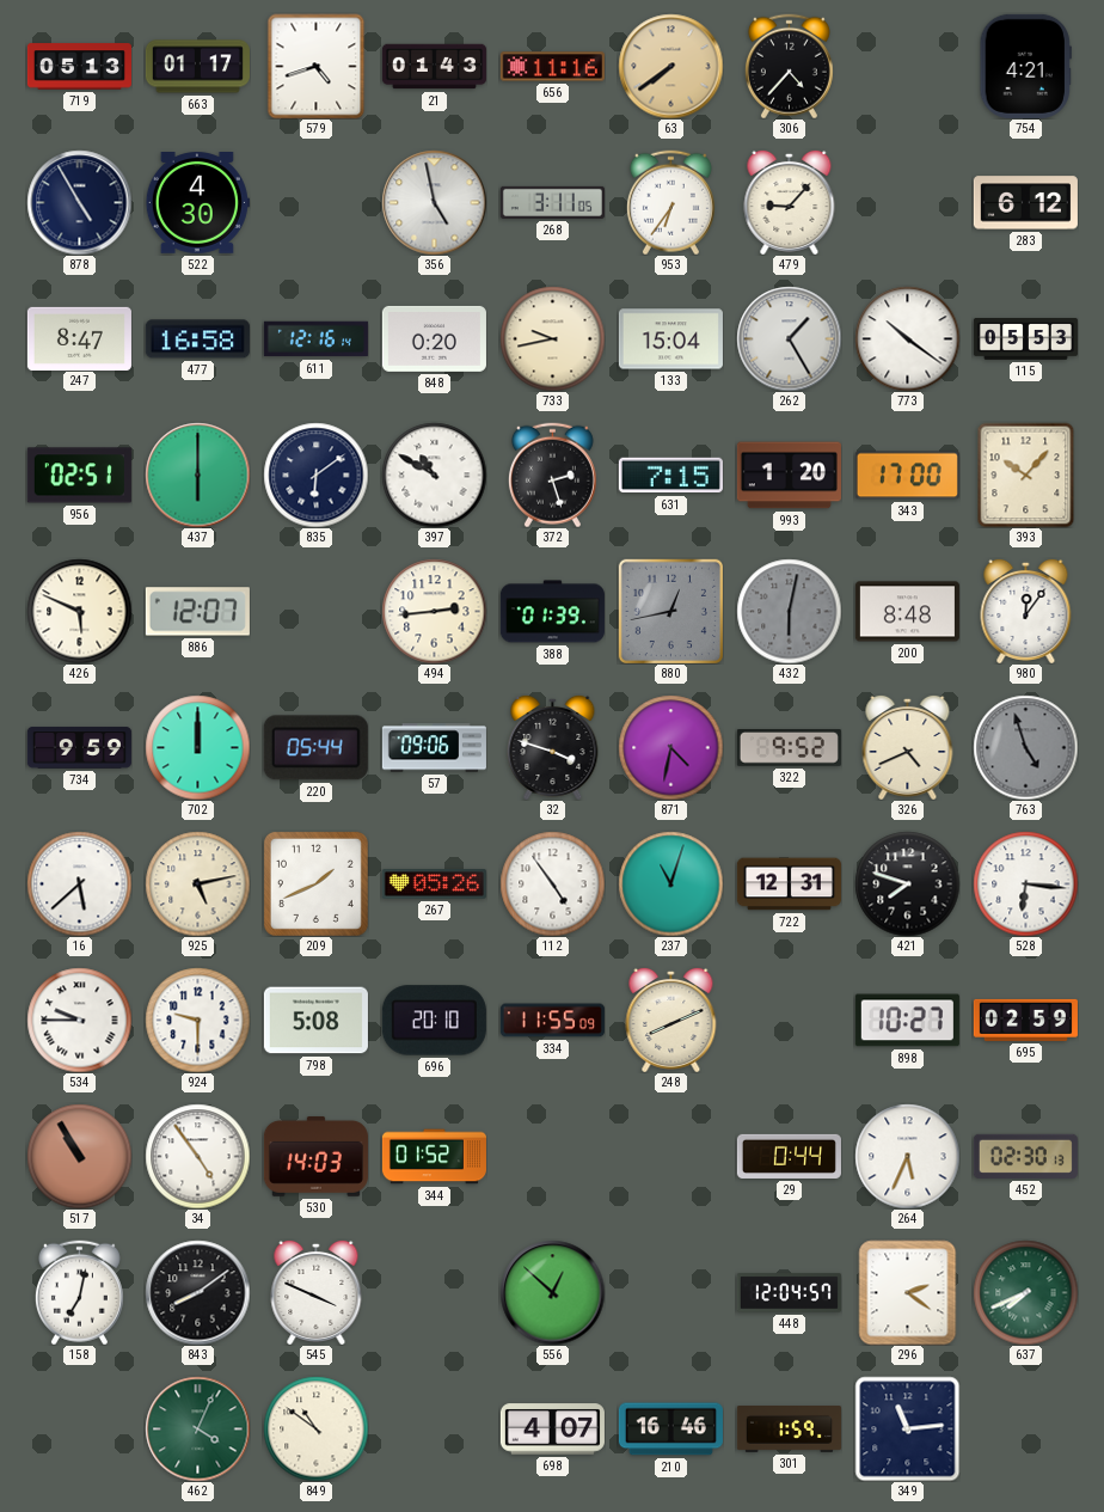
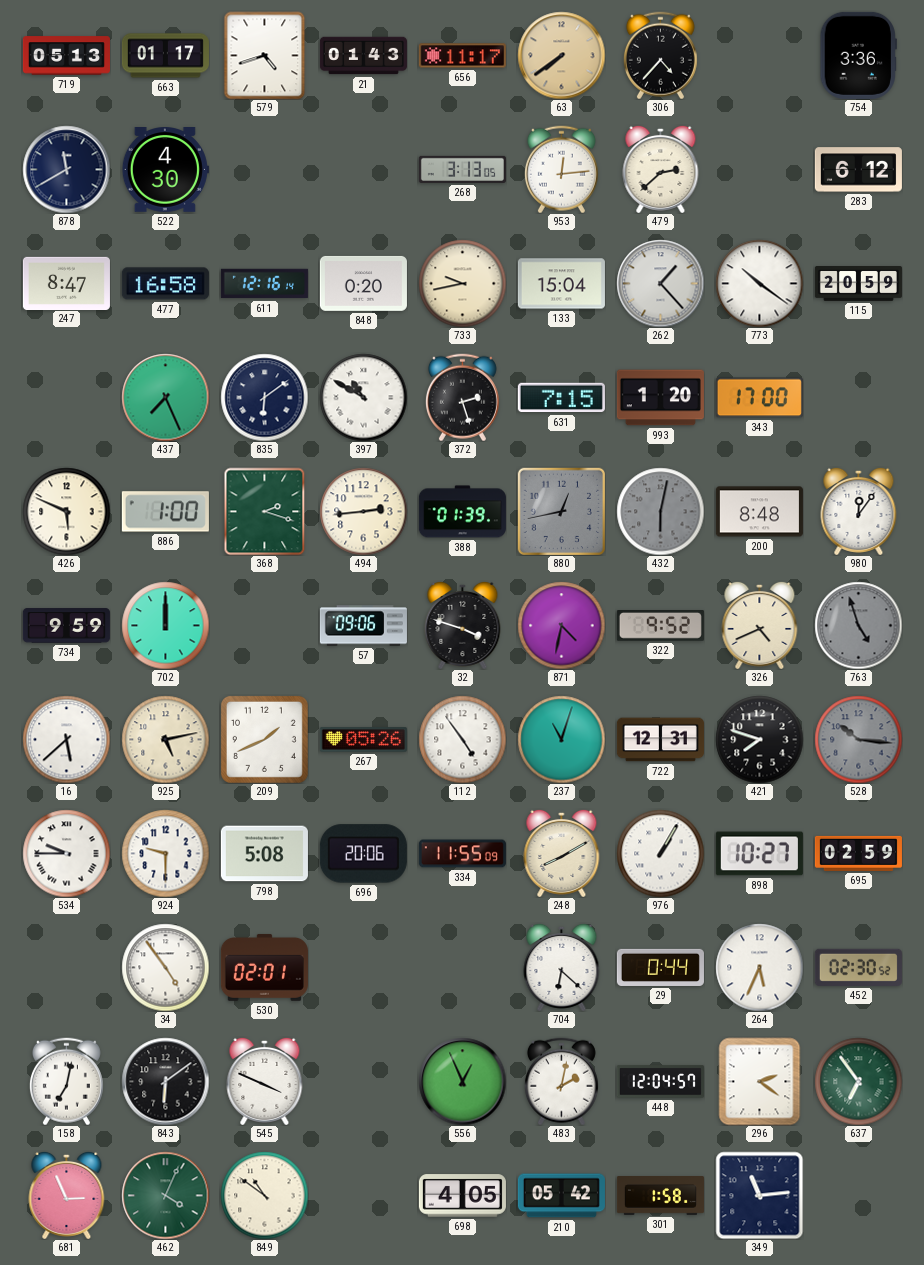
656: 11:16 -> 11:17
754: 4:21 -> 3:36
878: 4:55 -> 11:40
356: 4:58 -> none
268: 3:11 -> 3:13
953: 6:36 -> 12:14
479: 9:07 -> 2:38
262: 1:25 -> 1:23
115: 05:53 -> 20:59
956: 02:51 -> none
437: 6:00 -> 7:26
393: 10:07 -> none
886: 12:07 -> 1:00
368: none -> 2:18
220: 05:44 -> none
528: 6:16 -> 10:16
528 dial: white -> grey
696: 20:10 -> 20:06
248: 8:11 -> 8:10
976: none -> 1:05
517: 10:55 -> none
530: 14:03 -> 02:01
344: 01:52 -> none
704: none -> 6:22
452: 02:30:13 -> 02:30:52
843: 8:09 -> 6:09
556: 12:52 -> 12:56
483: none -> 2:02
637: 7:41 -> 6:54
681: none -> 2:56
698: 4:07 -> 4:05
210: 16:46 -> 05:42
301: 1:59 -> 1:58
